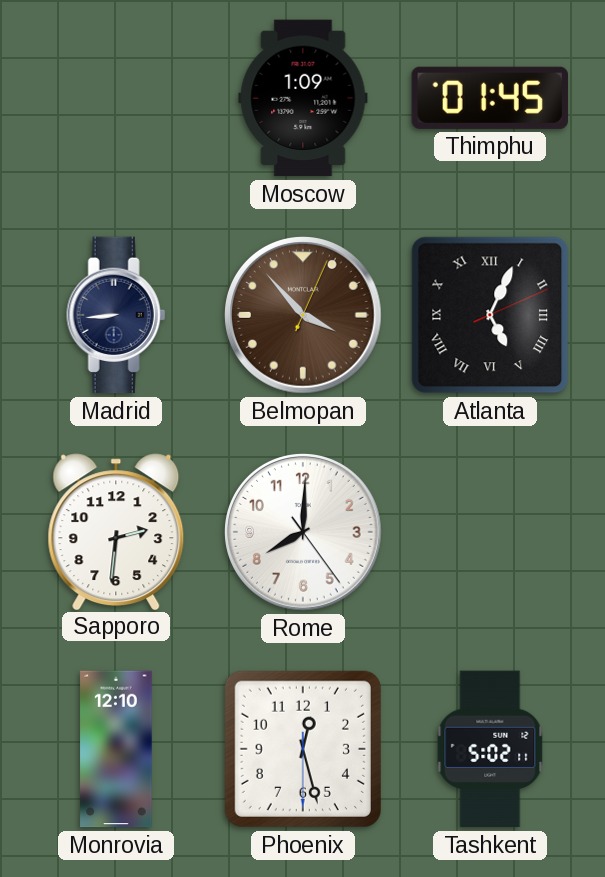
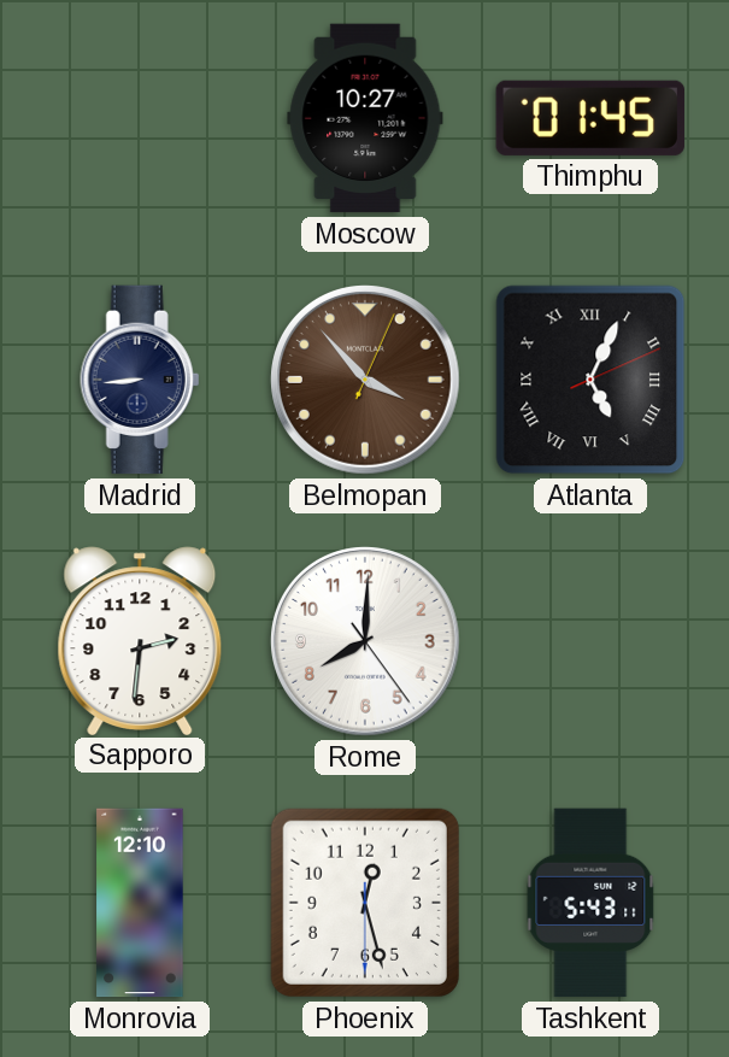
Moscow: 1:09 -> 10:27
Tashkent: 5:02 -> 5:43
